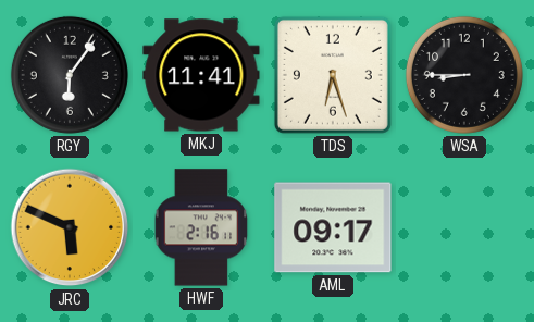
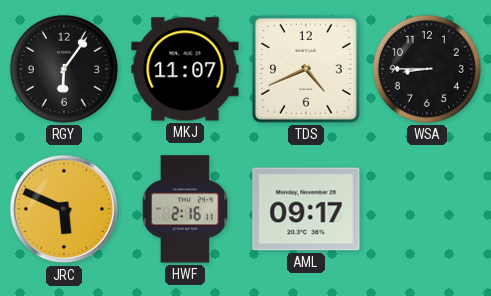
MKJ: 11:41 -> 11:07
TDS: 6:27 -> 4:41
